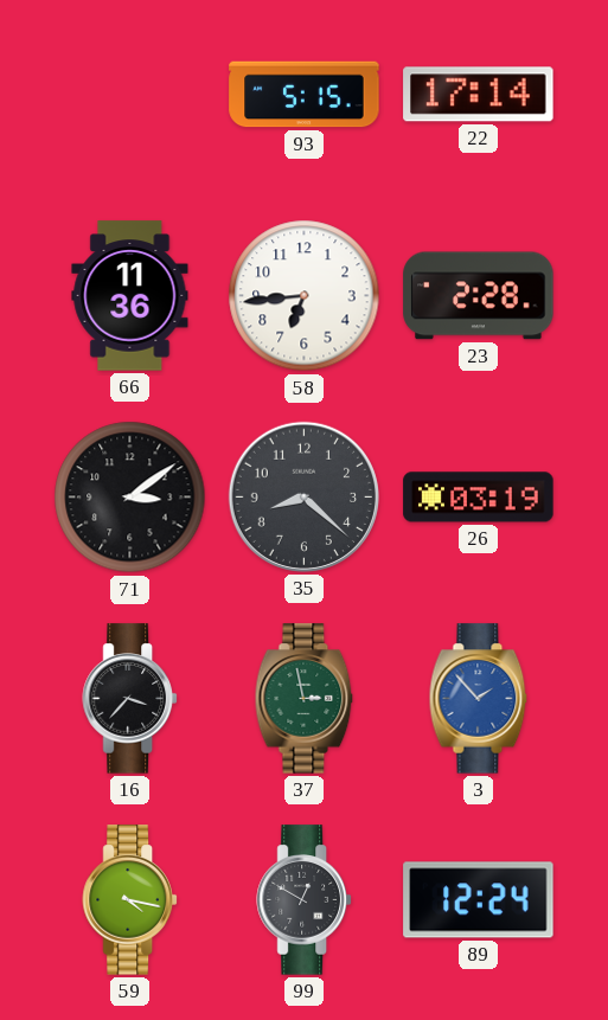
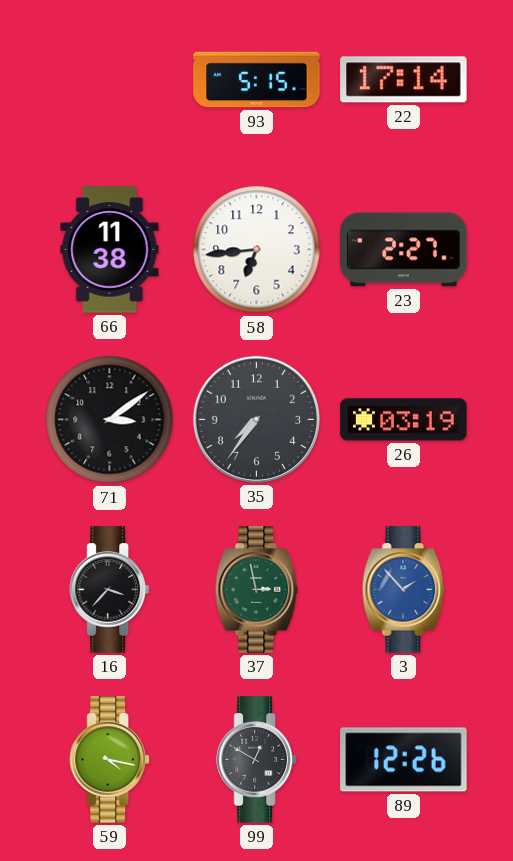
66: 11:36 -> 11:38
23: 2:28 -> 2:27
35: 8:22 -> 7:36
89: 12:24 -> 12:26
